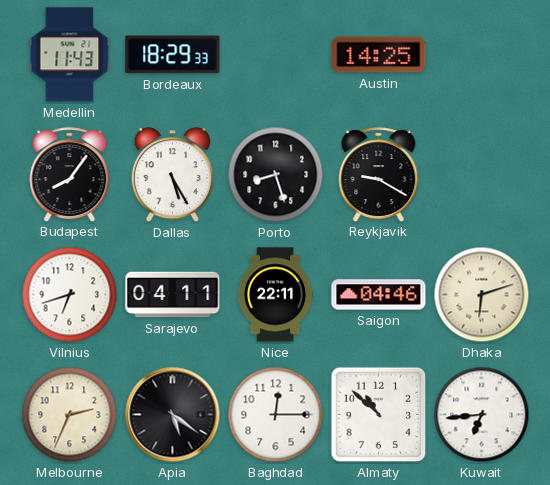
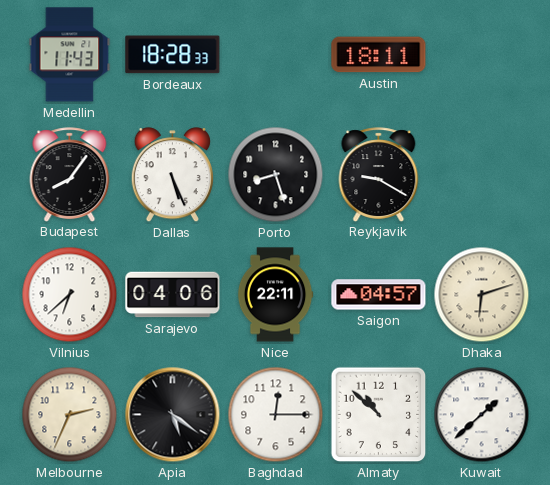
Bordeaux: 18:29 -> 18:28
Austin: 14:25 -> 18:11
Dallas: 5:25 -> 5:26
Vilnius: 6:42 -> 6:38
Sarajevo: 04:11 -> 04:06
Saigon: 04:46 -> 04:57
Kuwait: 6:44 -> 1:38
